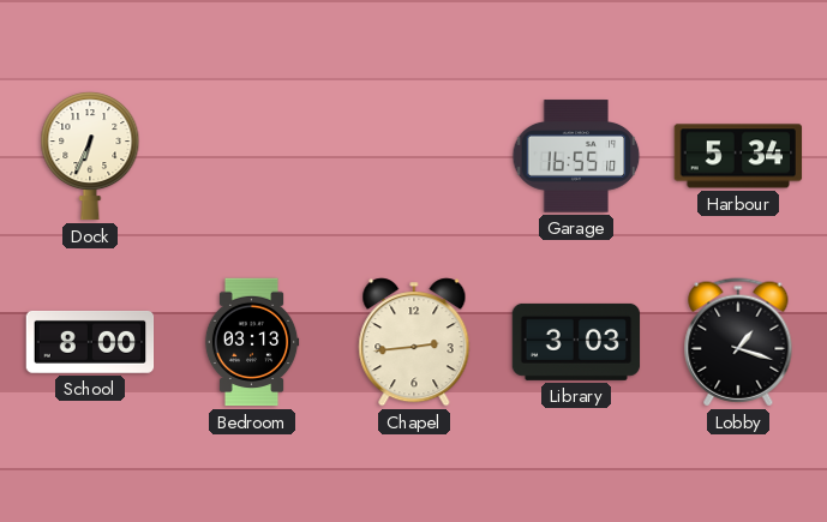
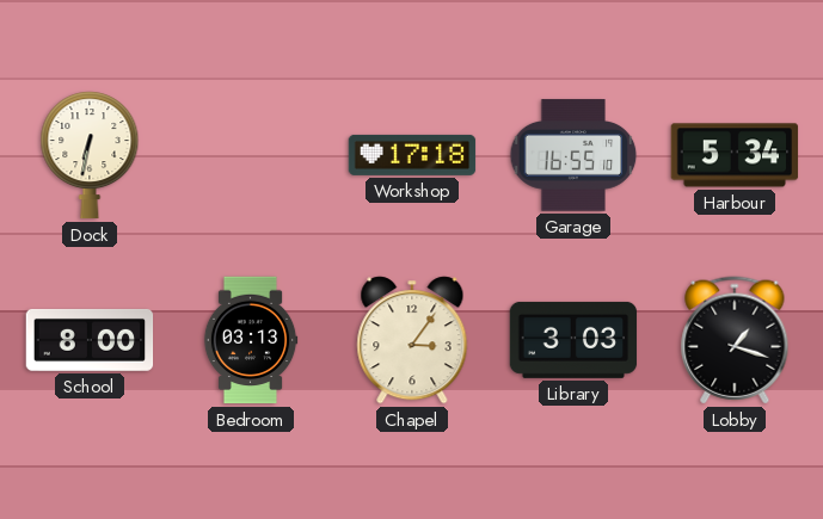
Dock: 6:34 -> 6:32
Workshop: none -> 17:18
Chapel: 2:44 -> 3:06
